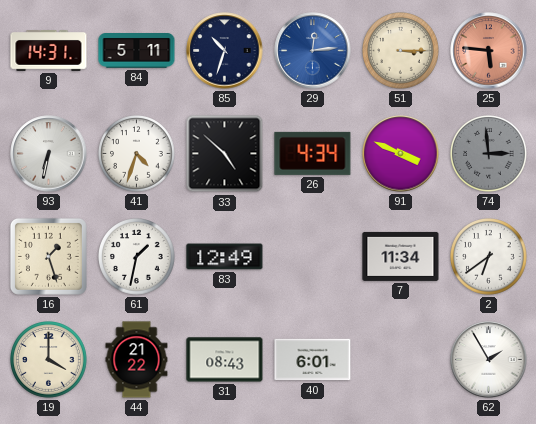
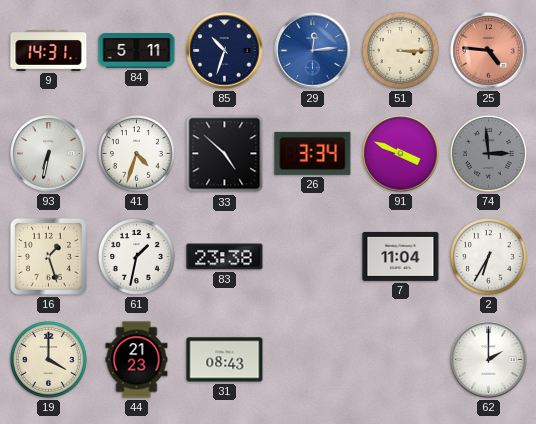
25: 5:46 -> 4:46
26: 4:34 -> 3:34
83: 12:49 -> 23:38
7: 11:34 -> 11:04
2: 6:39 -> 6:35
44: 21:22 -> 21:23
40: 6:01 -> none
62: 1:55 -> 2:00
